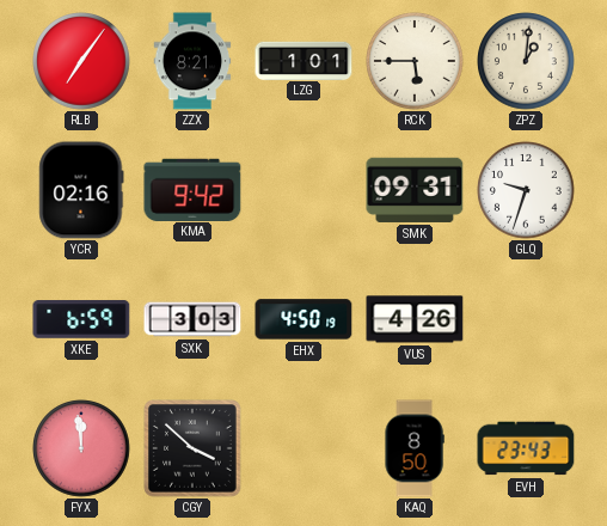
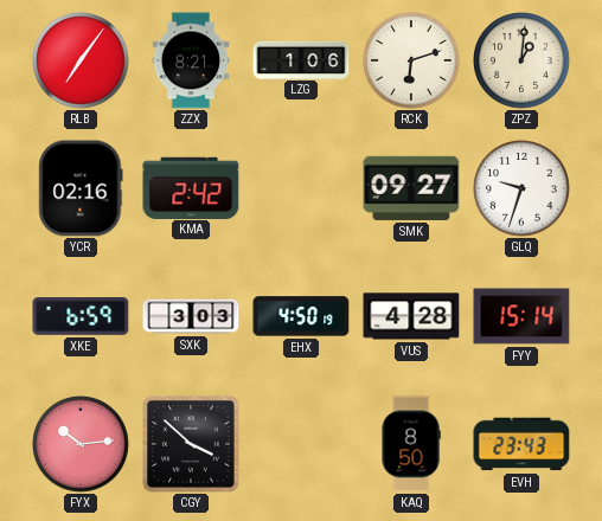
LZG: 1:01 -> 1:06
RCK: 5:45 -> 6:12
KMA: 9:42 -> 2:42
SMK: 09:31 -> 09:27
VUS: 4:26 -> 4:28
FYY: none -> 15:14
FYX: 11:59 -> 10:14
